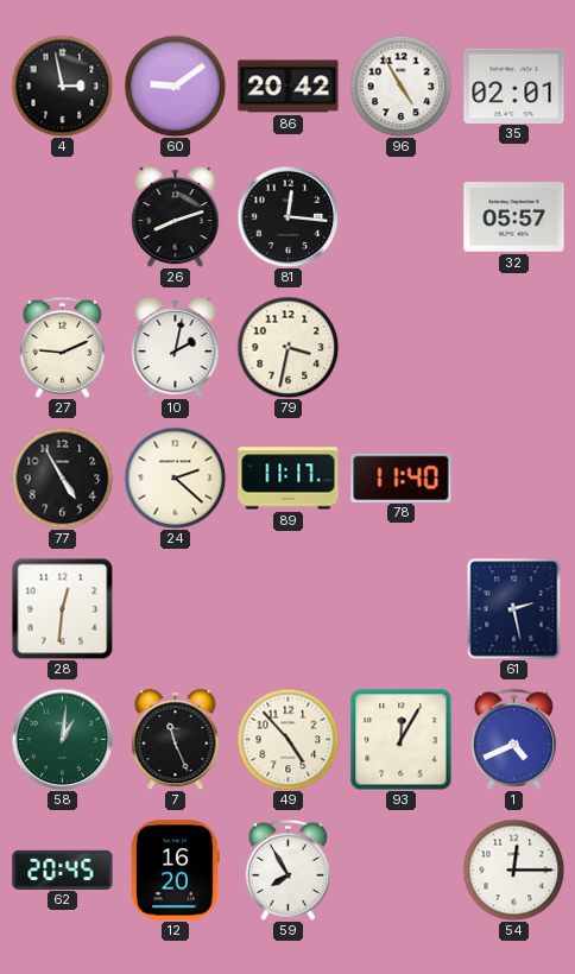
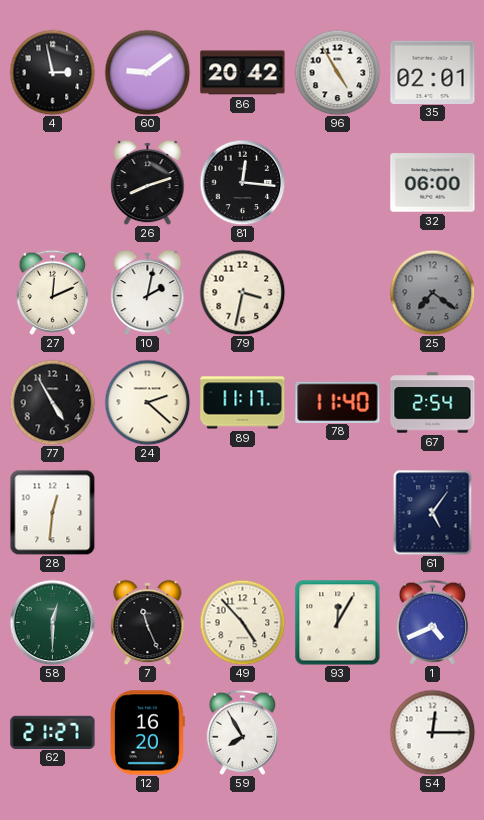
32: 05:57 -> 06:00
27: 9:11 -> 12:11
25: none -> 7:21
67: none -> 2:54
61: 2:28 -> 5:06
58: 1:01 -> 12:30
62: 20:45 -> 21:27
